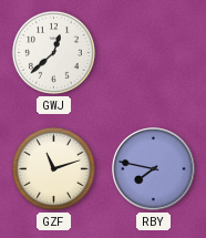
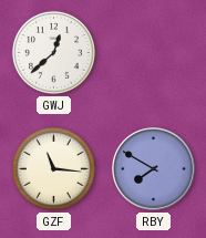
GZF: 11:12 -> 11:16
RBY: 7:47 -> 7:50
